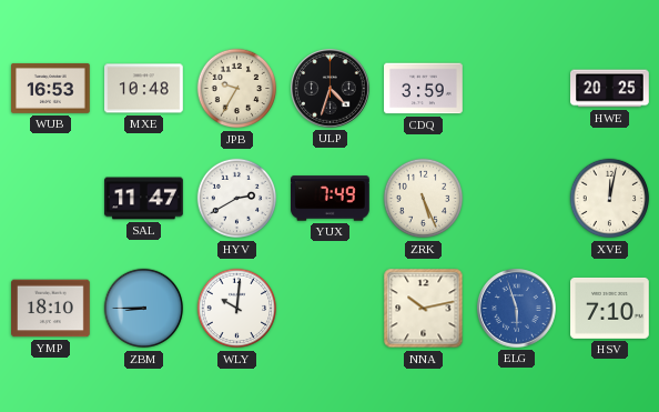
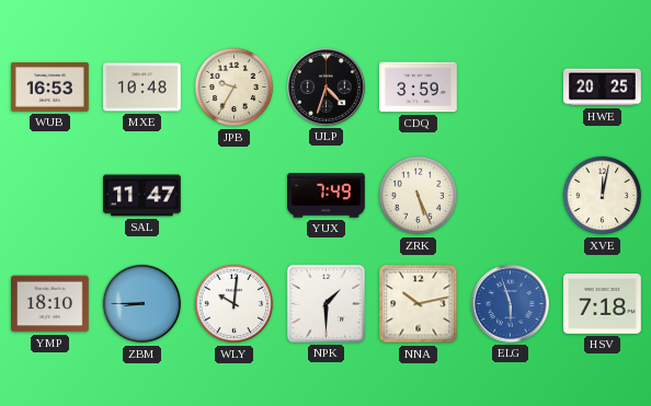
HYV: 2:40 -> none
NPK: none -> 1:30
HSV: 7:10 -> 7:18
